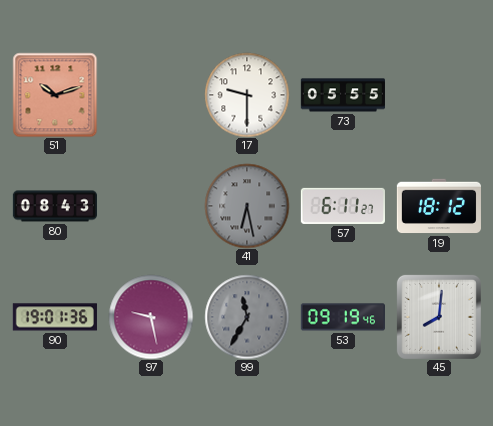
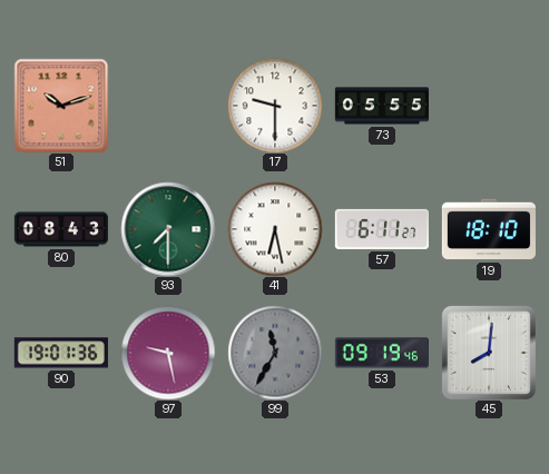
93: none -> 7:30
41 dial: grey -> white
19: 18:12 -> 18:10
